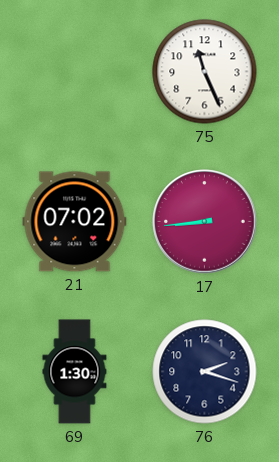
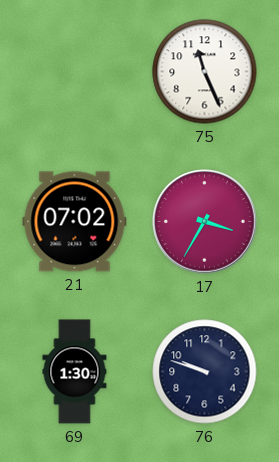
17: 8:44 -> 3:35
76: 2:18 -> 9:48
